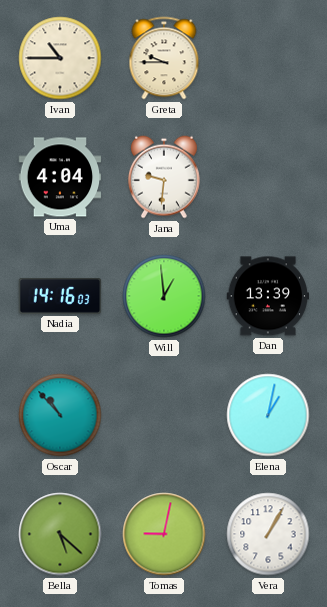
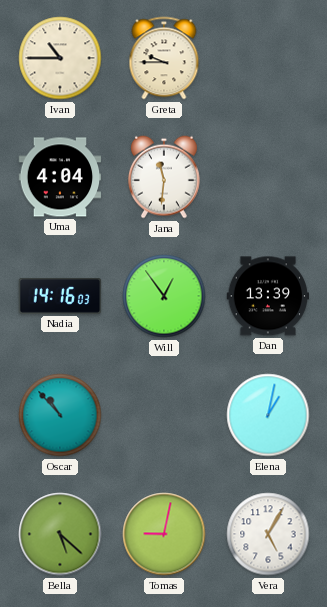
Jana: 9:31 -> 11:31
Will: 12:59 -> 12:54
Vera: 1:05 -> 5:05
